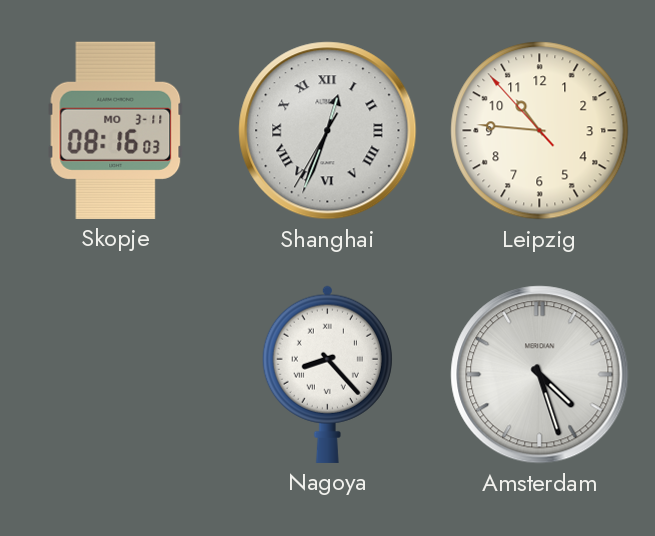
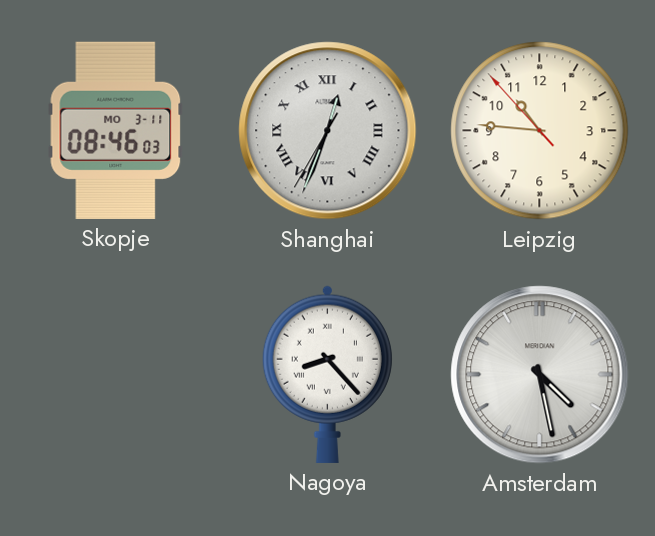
Skopje: 08:16 -> 08:46
Amsterdam: 4:27 -> 4:28
